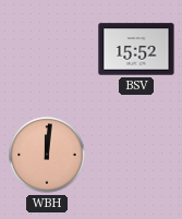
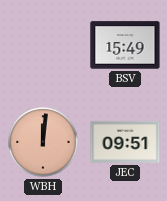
BSV: 15:52 -> 15:49
JEC: none -> 09:51
